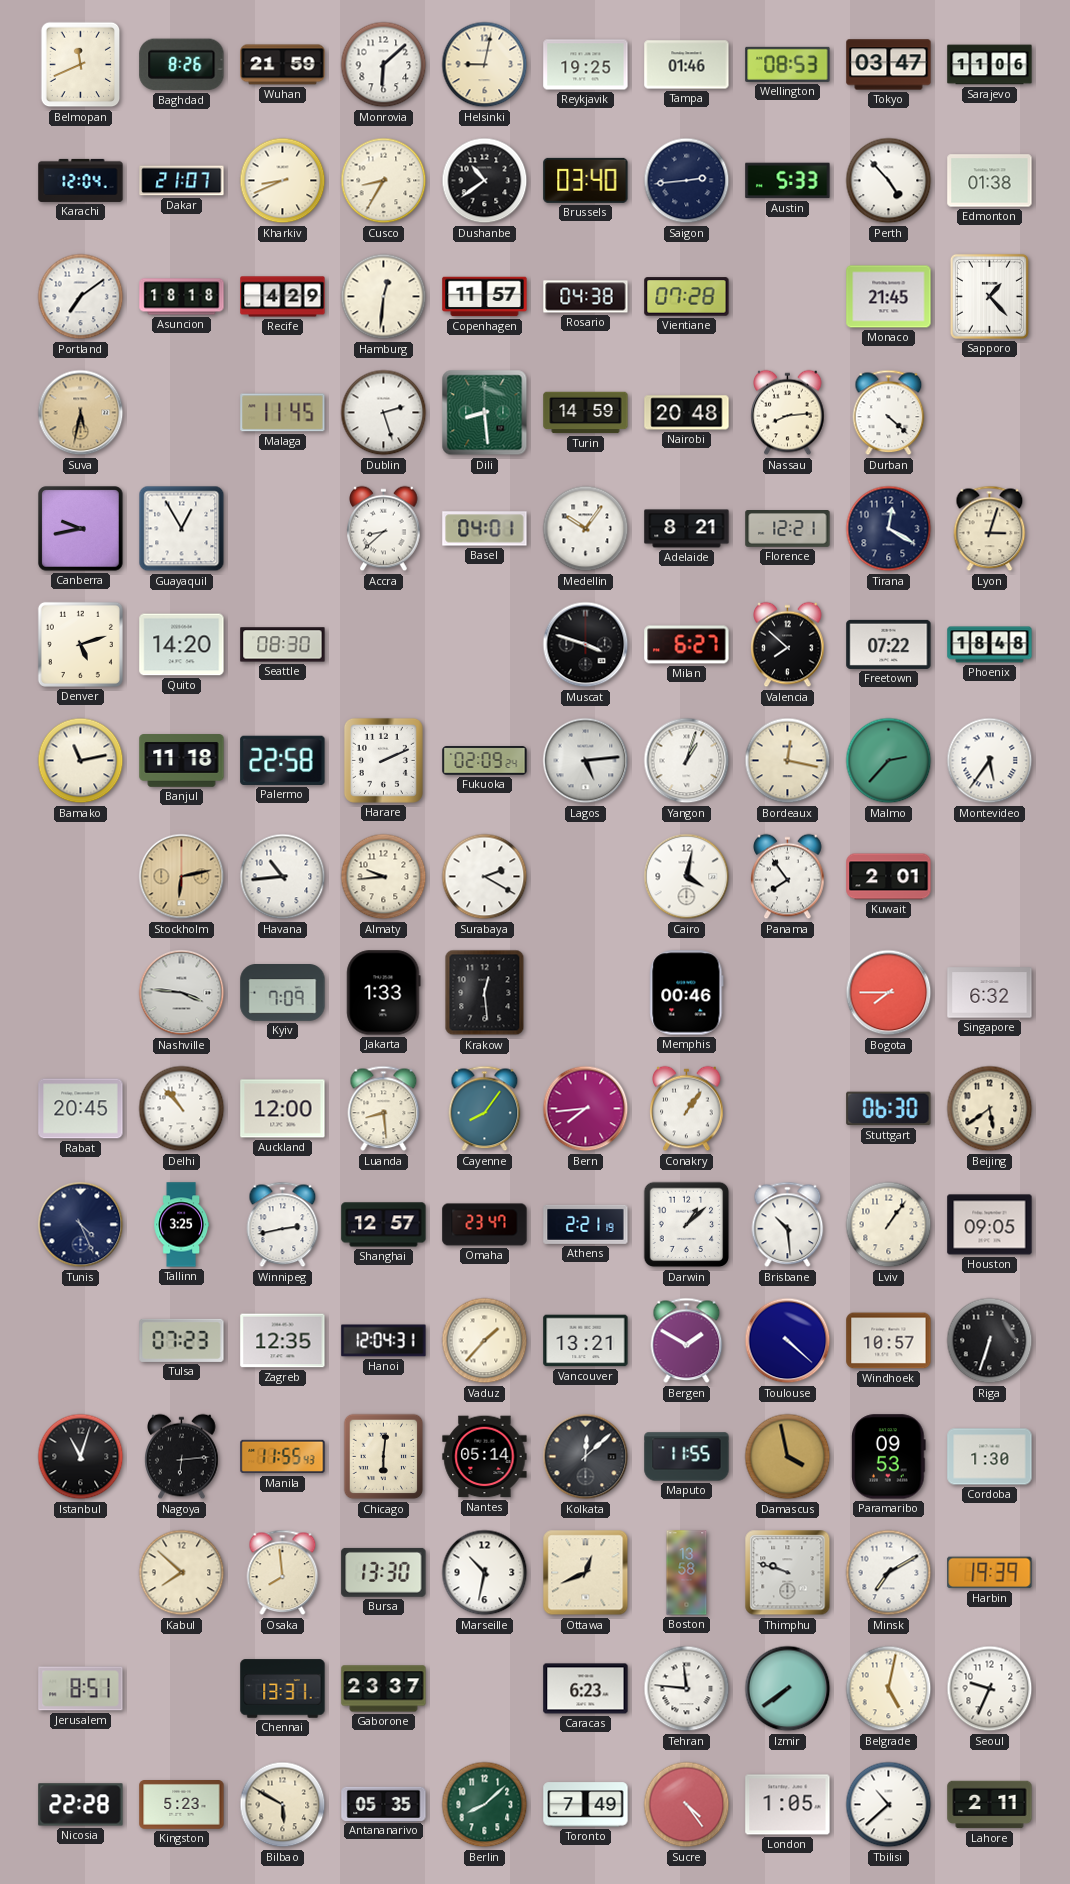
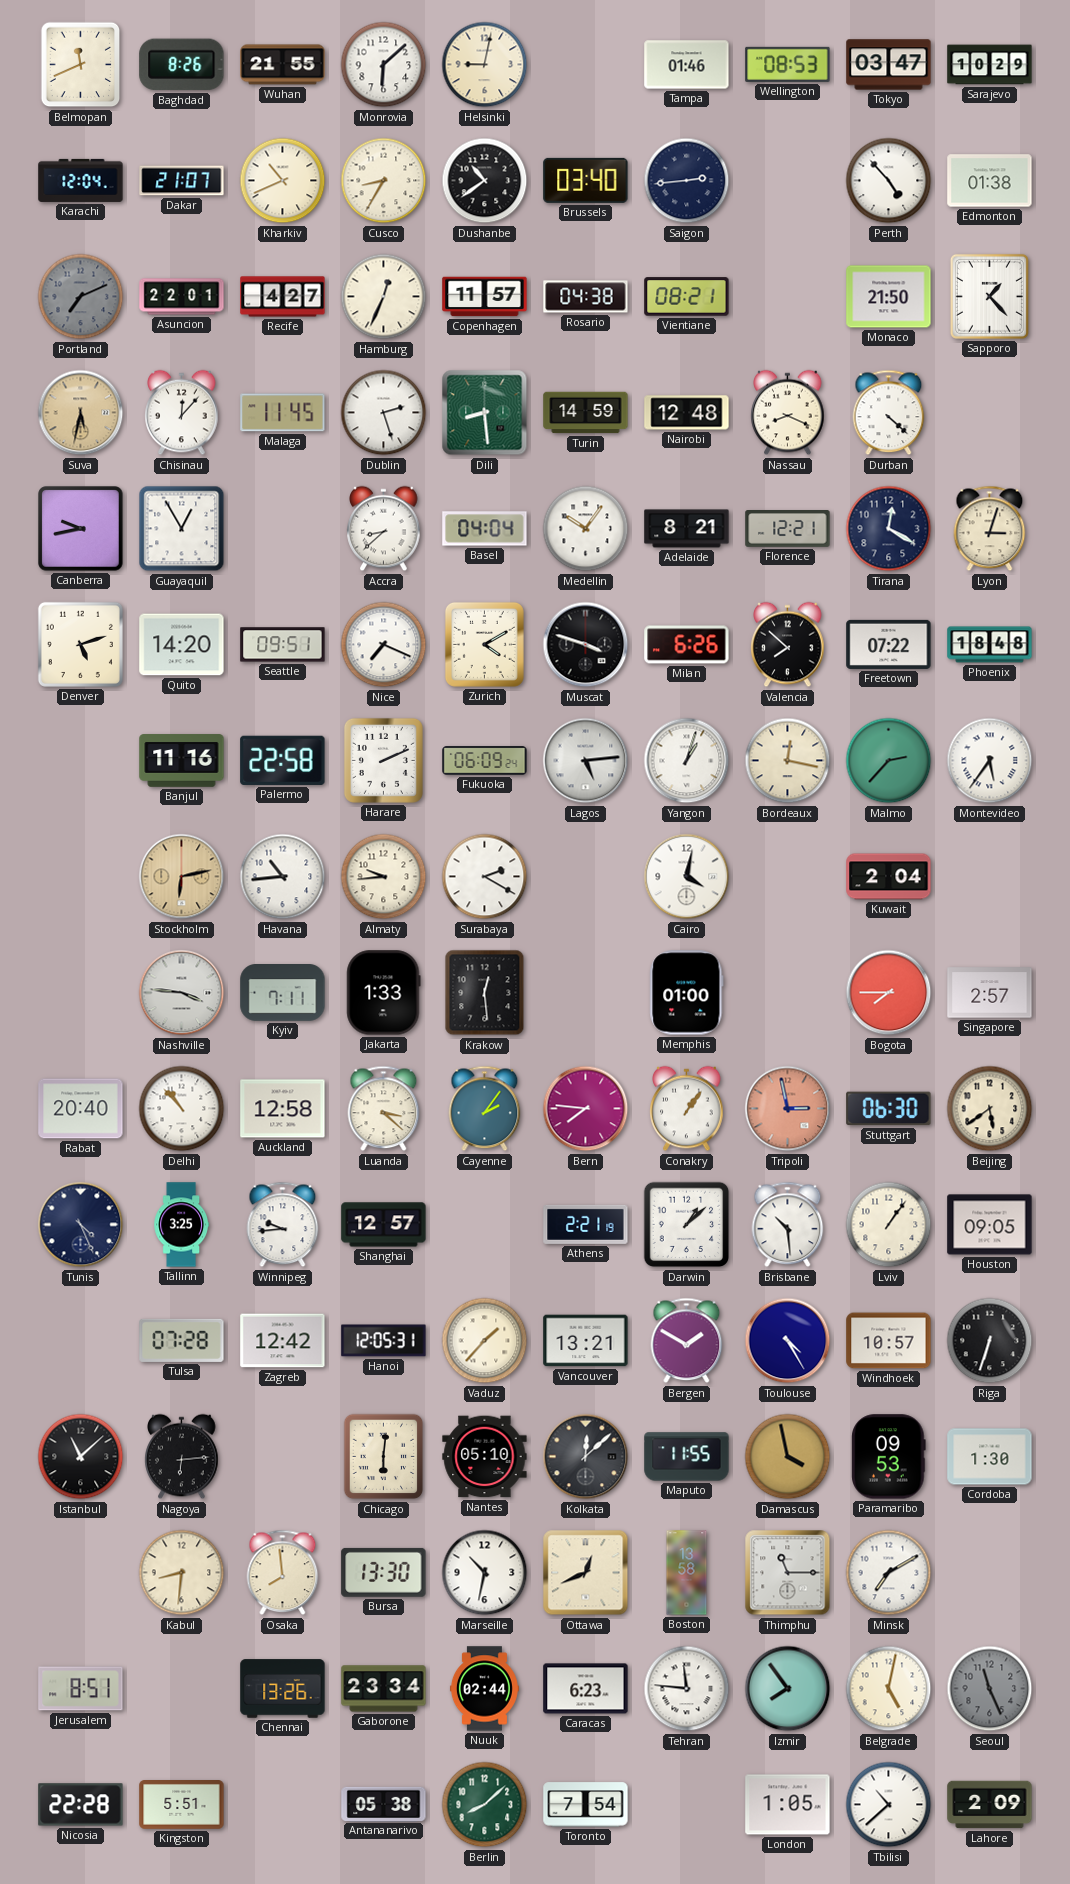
Wuhan: 21:59 -> 21:55
Reykjavik: 19:25 -> none
Sarajevo: 11:06 -> 10:29
Kharkiv: 8:41 -> 10:41
Austin: 5:33 -> none
Portland: 7:09 -> 7:11
Portland dial: white -> grey
Asuncion: 18:18 -> 22:01
Recife: 4:29 -> 4:27
Hamburg: 12:31 -> 12:34
Vientiane: 07:28 -> 08:21
Monaco: 21:45 -> 21:50
Chisinau: none -> 12:07
Nairobi: 20:48 -> 12:48
Nassau: 8:14 -> 8:19
Basel: 04:01 -> 04:04
Seattle: 08:30 -> 09:51
Nice: none -> 7:19
Zurich: none -> 4:10
Milan: 6:27 -> 6:26
Bamako: 11:13 -> none
Banjul: 11:18 -> 11:16
Fukuoka: 02:09 -> 06:09
Panama: 7:54 -> none
Kuwait: 2:01 -> 2:04
Kyiv: 7:09 -> 7:11
Memphis: 00:46 -> 01:00
Singapore: 6:32 -> 2:57
Rabat: 20:45 -> 20:40
Auckland: 12:00 -> 12:58
Luanda: 8:29 -> 3:22
Cayenne: 8:06 -> 2:06
Bern: 7:44 -> 7:46
Tripoli: none -> 2:58
Winnipeg: 2:43 -> 9:44
Omaha: 23:47 -> none
Tulsa: 07:23 -> 07:28
Zagreb: 12:35 -> 12:42
Hanoi: 12:04 -> 12:05
Toulouse: 4:22 -> 4:25
Istanbul: 11:03 -> 11:08
Manila: 11:55 -> none
Nantes: 05:14 -> 05:10
Kabul: 7:52 -> 8:31
Thimphu: 9:48 -> 11:15
Harbin: 19:39 -> none
Chennai: 13:31 -> 13:26
Gaborone: 23:37 -> 23:34
Nuuk: none -> 02:44
Izmir: 7:39 -> 7:54
Seoul: 9:34 -> 11:26
Seoul dial: white -> grey
Kingston: 5:23 -> 5:51
Bilbao: 5:50 -> none
Antananarivo: 05:35 -> 05:38
Toronto: 7:49 -> 7:54
Sucre: 4:24 -> none
Lahore: 2:11 -> 2:09
